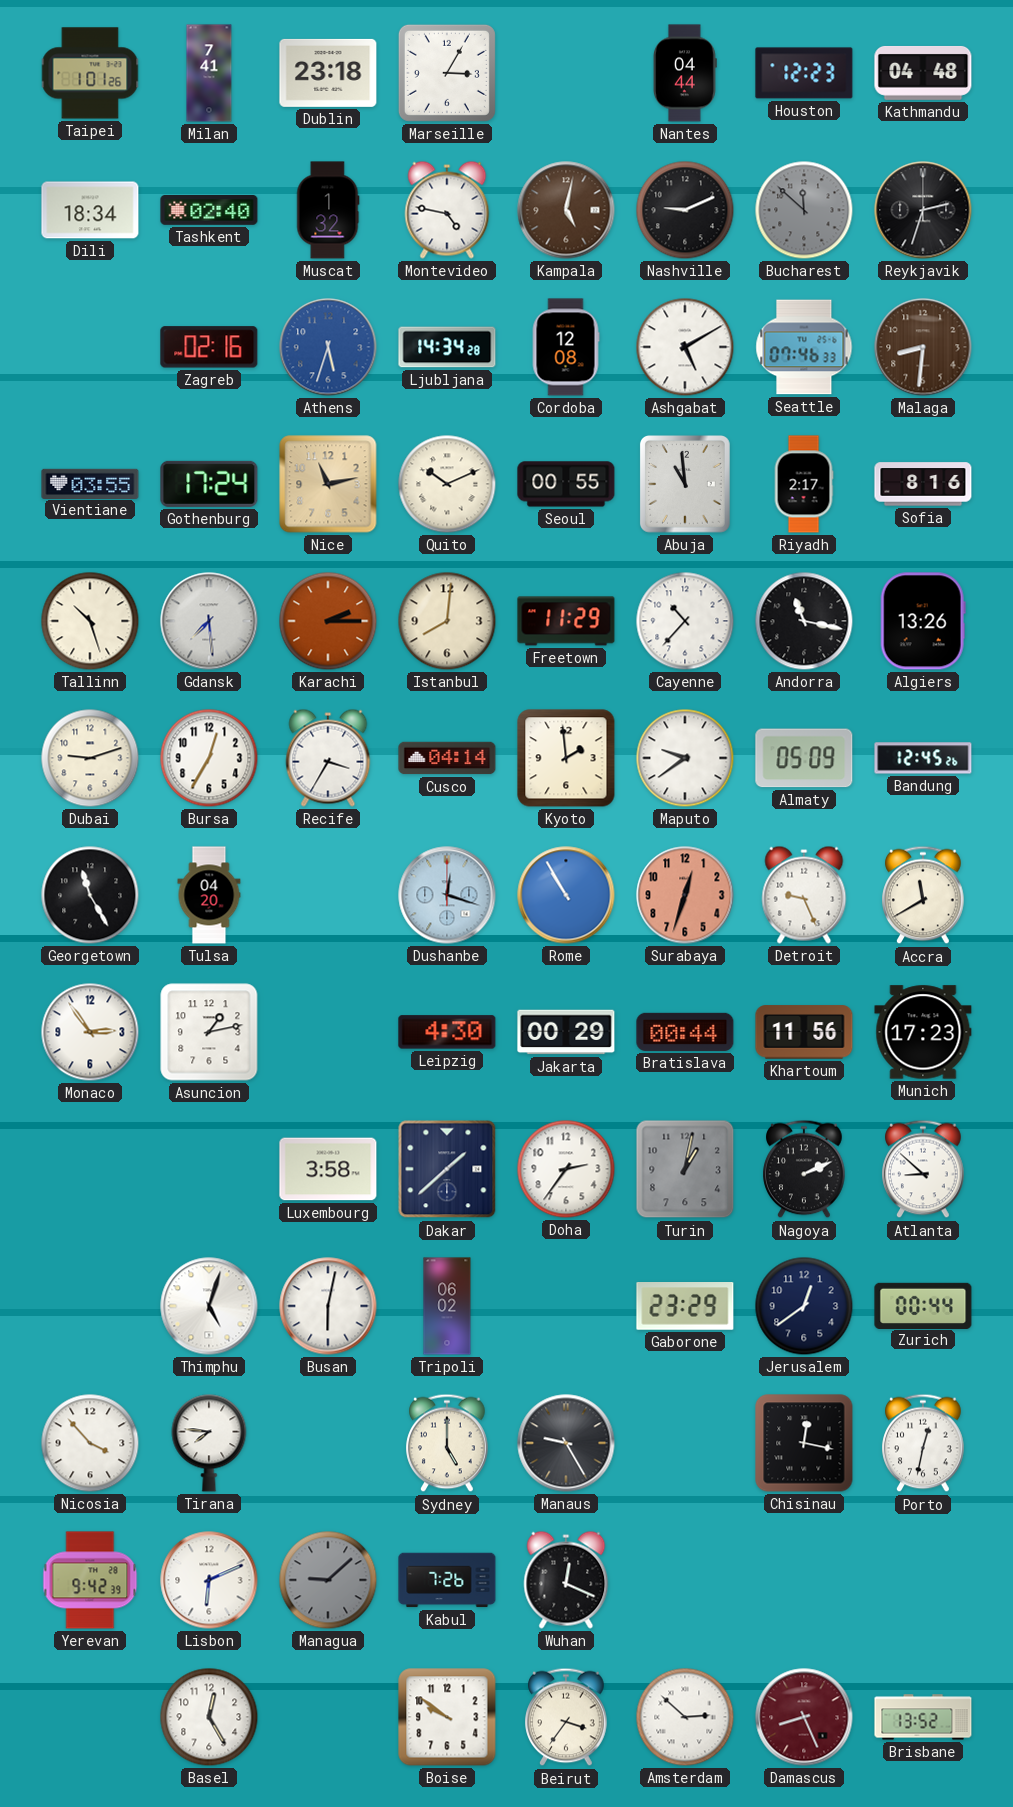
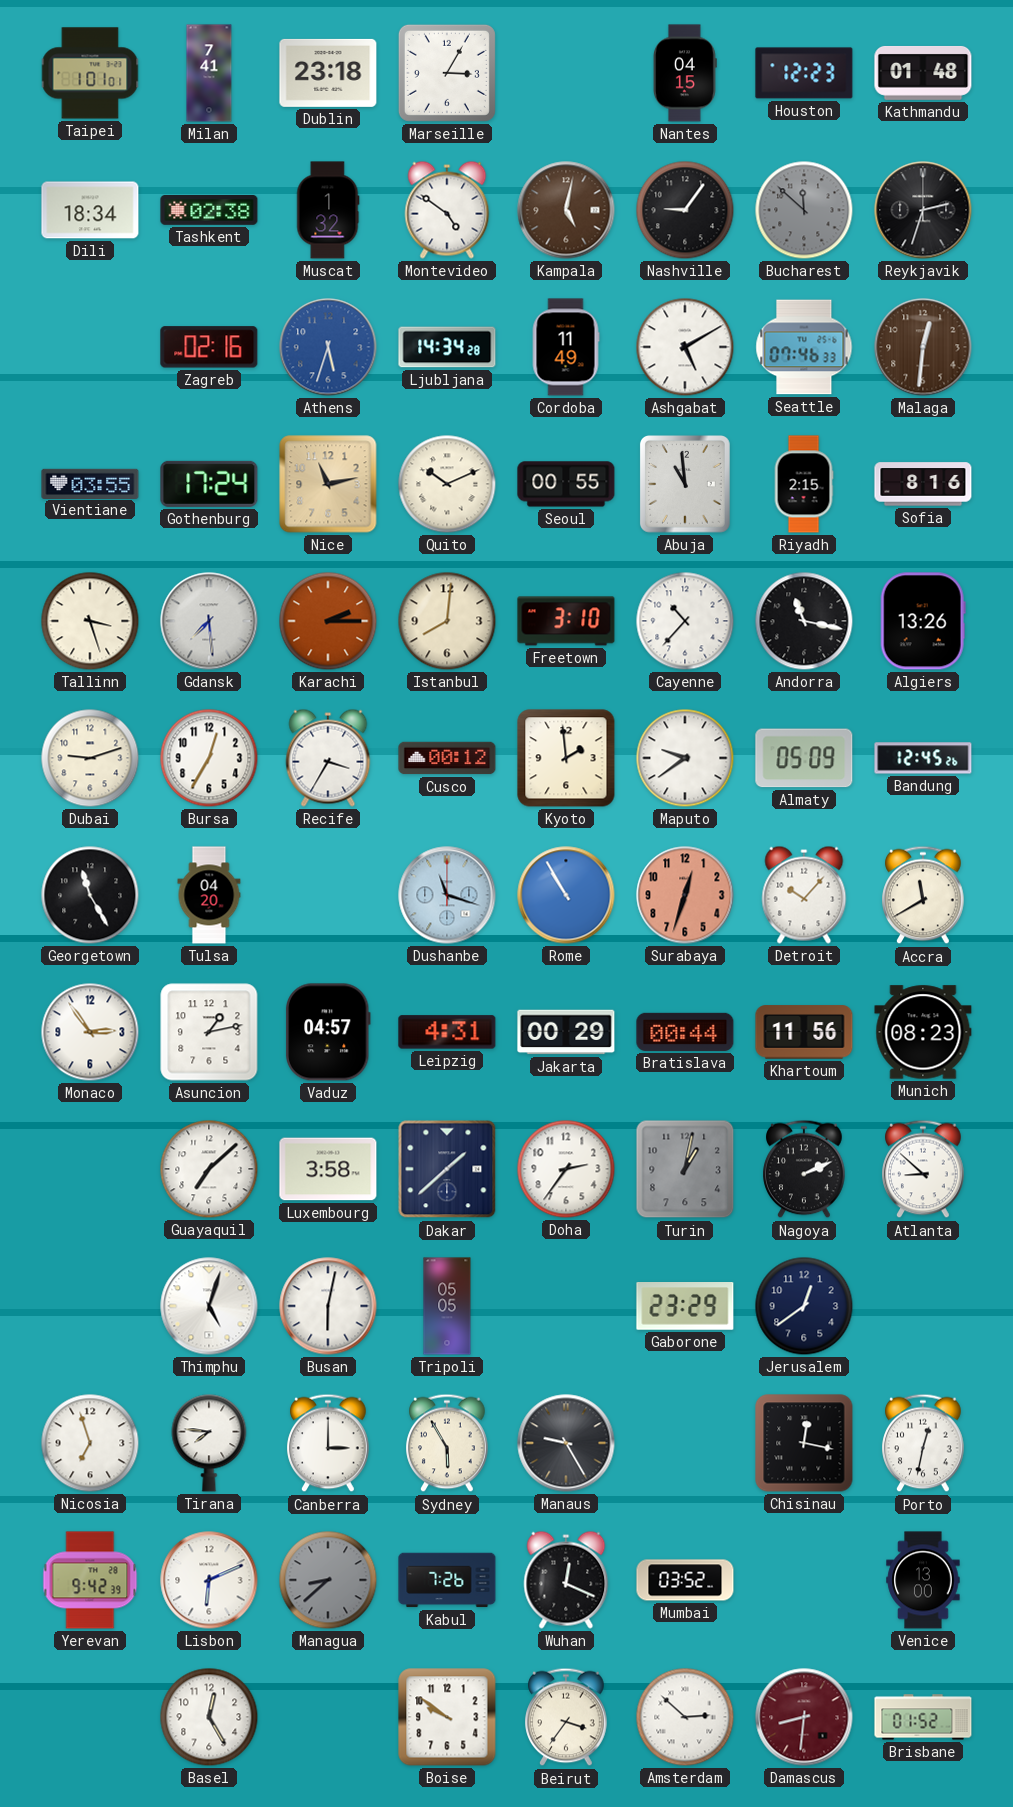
Taipei: 1:01:26 -> 1:01:01
Nantes: 04:44 -> 04:15
Kathmandu: 04:48 -> 01:48
Tashkent: 02:40 -> 02:38
Montevideo: 4:47 -> 4:51
Nashville: 9:11 -> 9:06
Cordoba: 12:08 -> 11:49
Malaga: 8:31 -> 12:31
Riyadh: 2:17 -> 2:15
Tallinn: 10:27 -> 3:27
Freetown: 11:29 -> 3:10
Cusco: 04:14 -> 00:12
Dushanbe: 12:18 -> 11:18
Detroit: 9:26 -> 10:07
Vaduz: none -> 04:57
Leipzig: 4:30 -> 4:31
Munich: 17:23 -> 08:23
Guayaquil: none -> 7:08
Tripoli: 06:02 -> 05:05
Zurich: 00:44 -> none
Nicosia: 3:53 -> 6:57
Canberra: none -> 3:00
Sydney: 5:00 -> 5:55
Managua: 9:08 -> 8:38
Mumbai: none -> 03:52
Venice: none -> 13:00
Damascus: 8:26 -> 8:31
Brisbane: 13:52 -> 01:52
